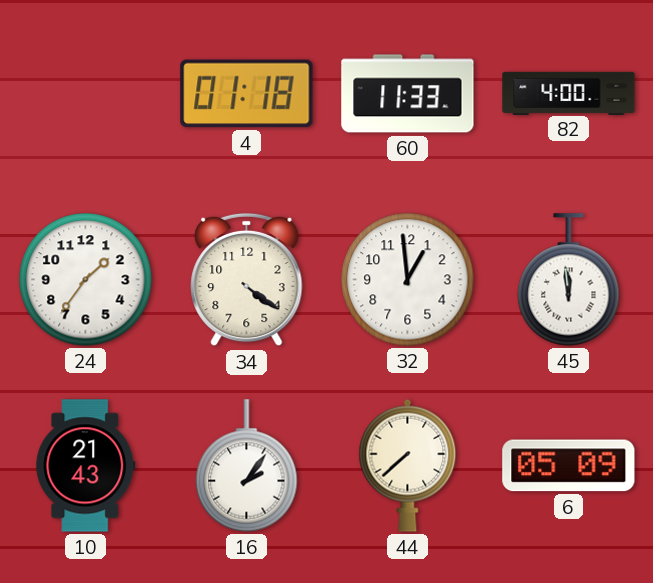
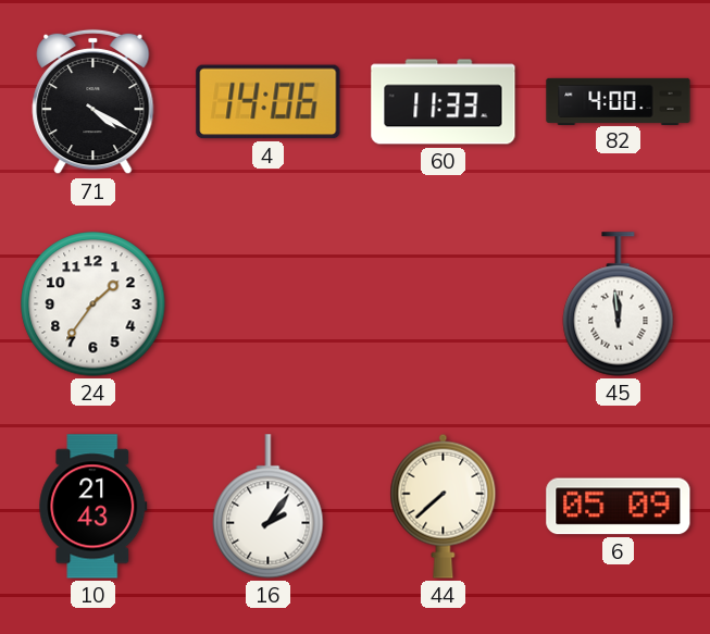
71: none -> 4:20
4: 01:18 -> 14:06
34: 4:21 -> none
32: 12:59 -> none
